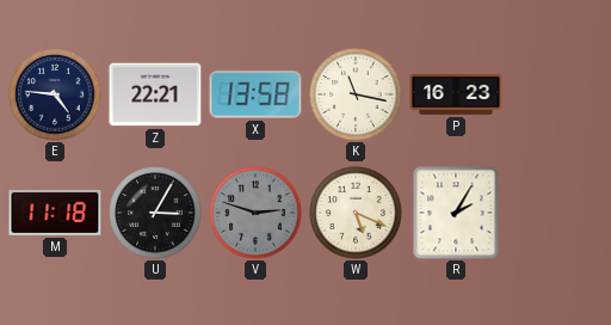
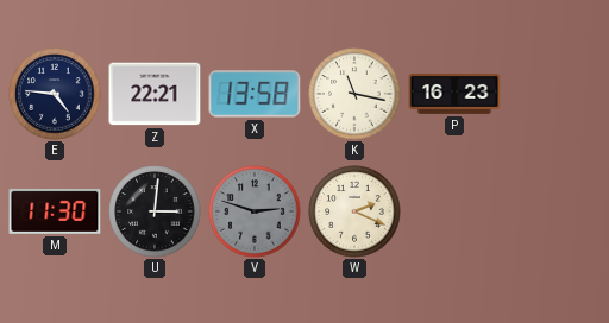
M: 11:18 -> 11:30
U: 3:05 -> 3:01
W: 5:19 -> 2:19
R: 2:05 -> none
